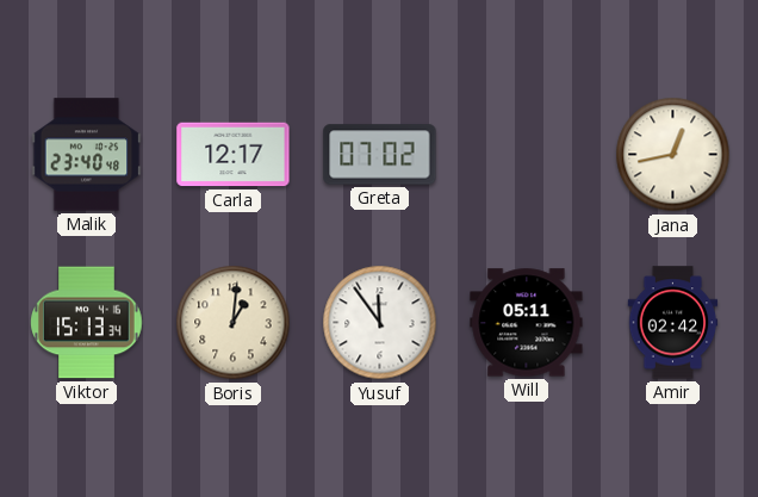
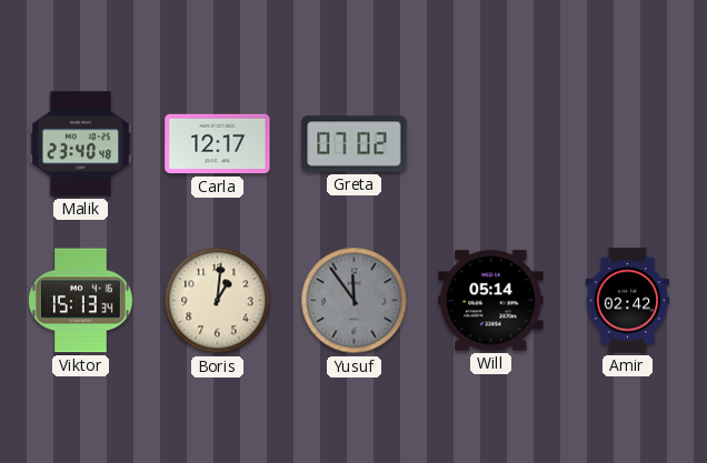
Jana: 12:43 -> none
Yusuf dial: white -> grey
Will: 05:11 -> 05:14
